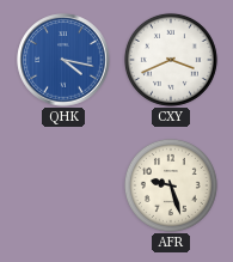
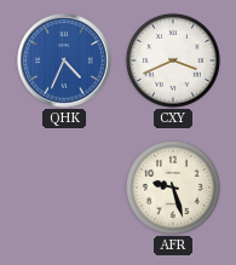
QHK: 4:17 -> 4:34
